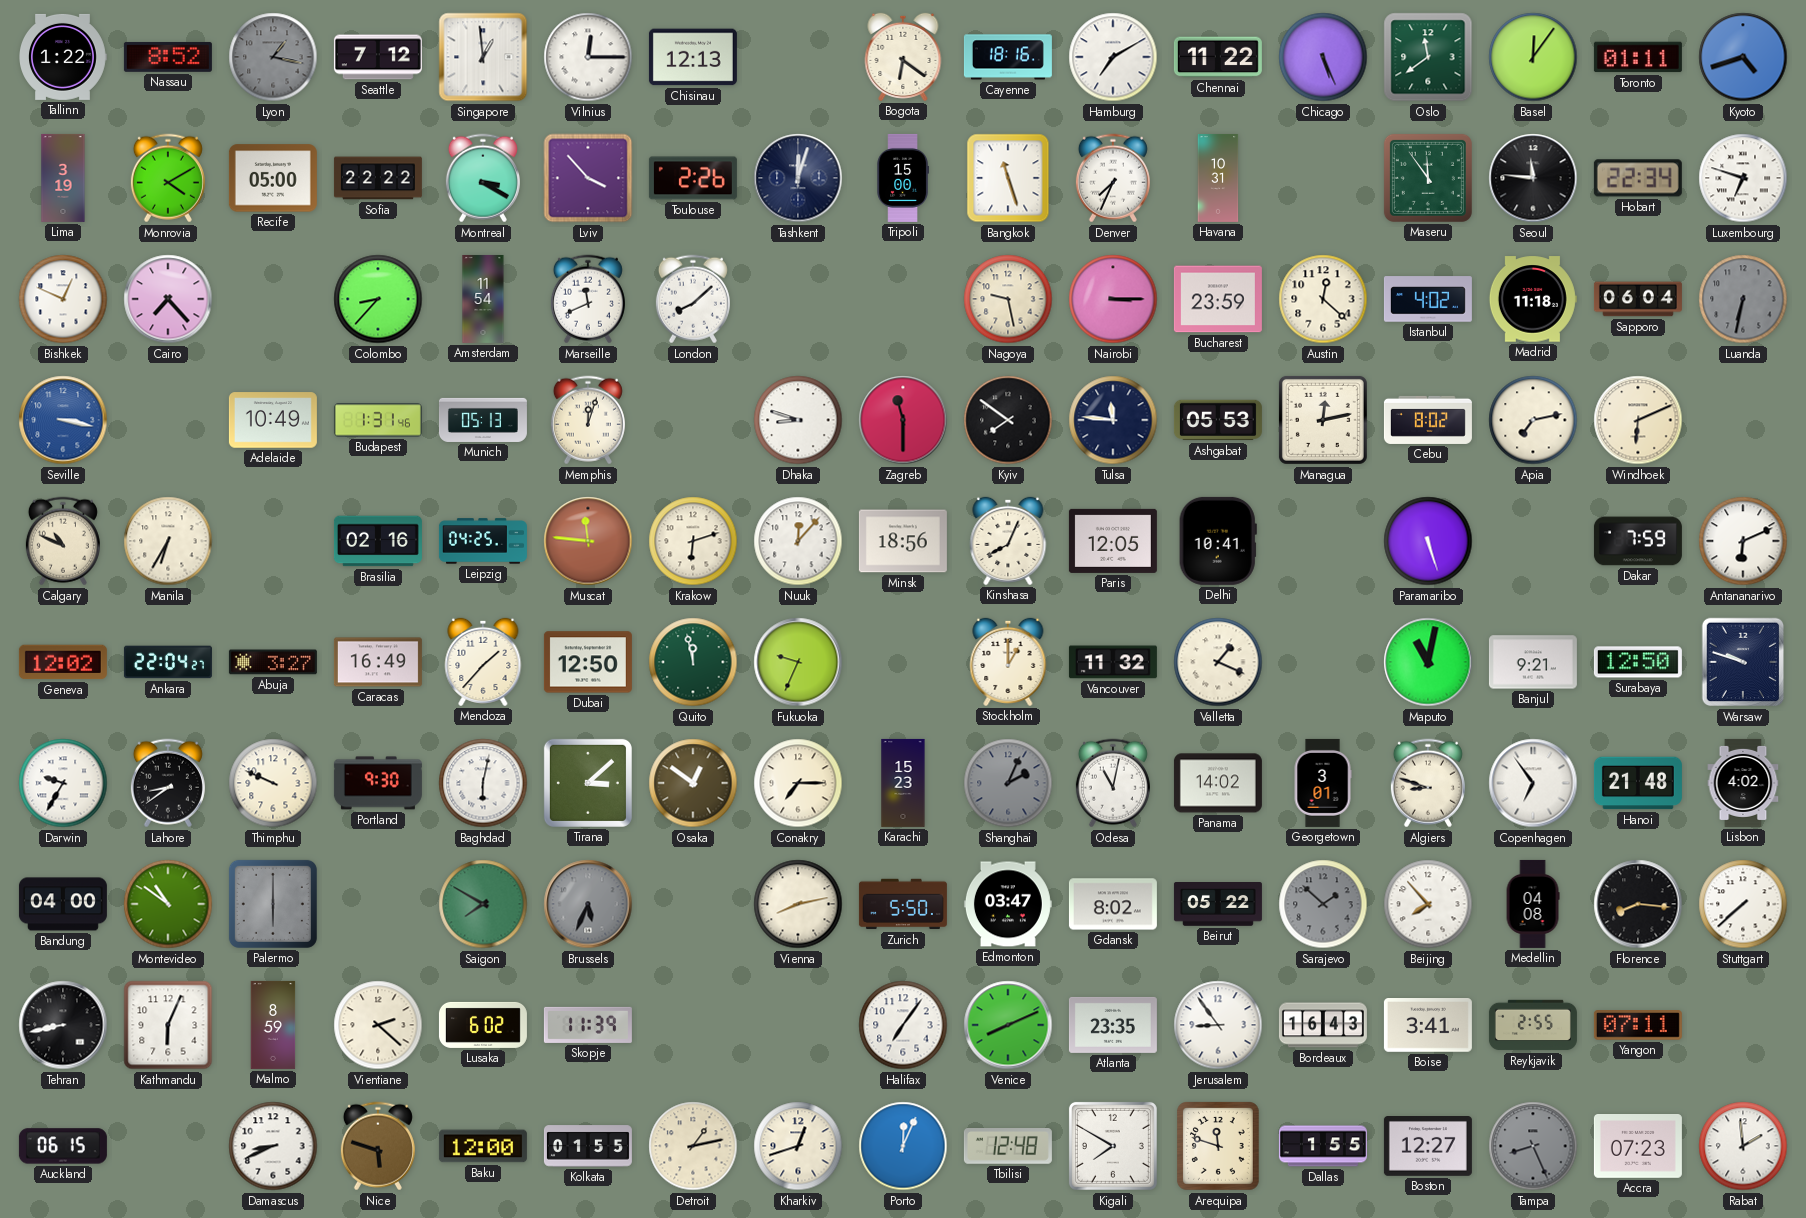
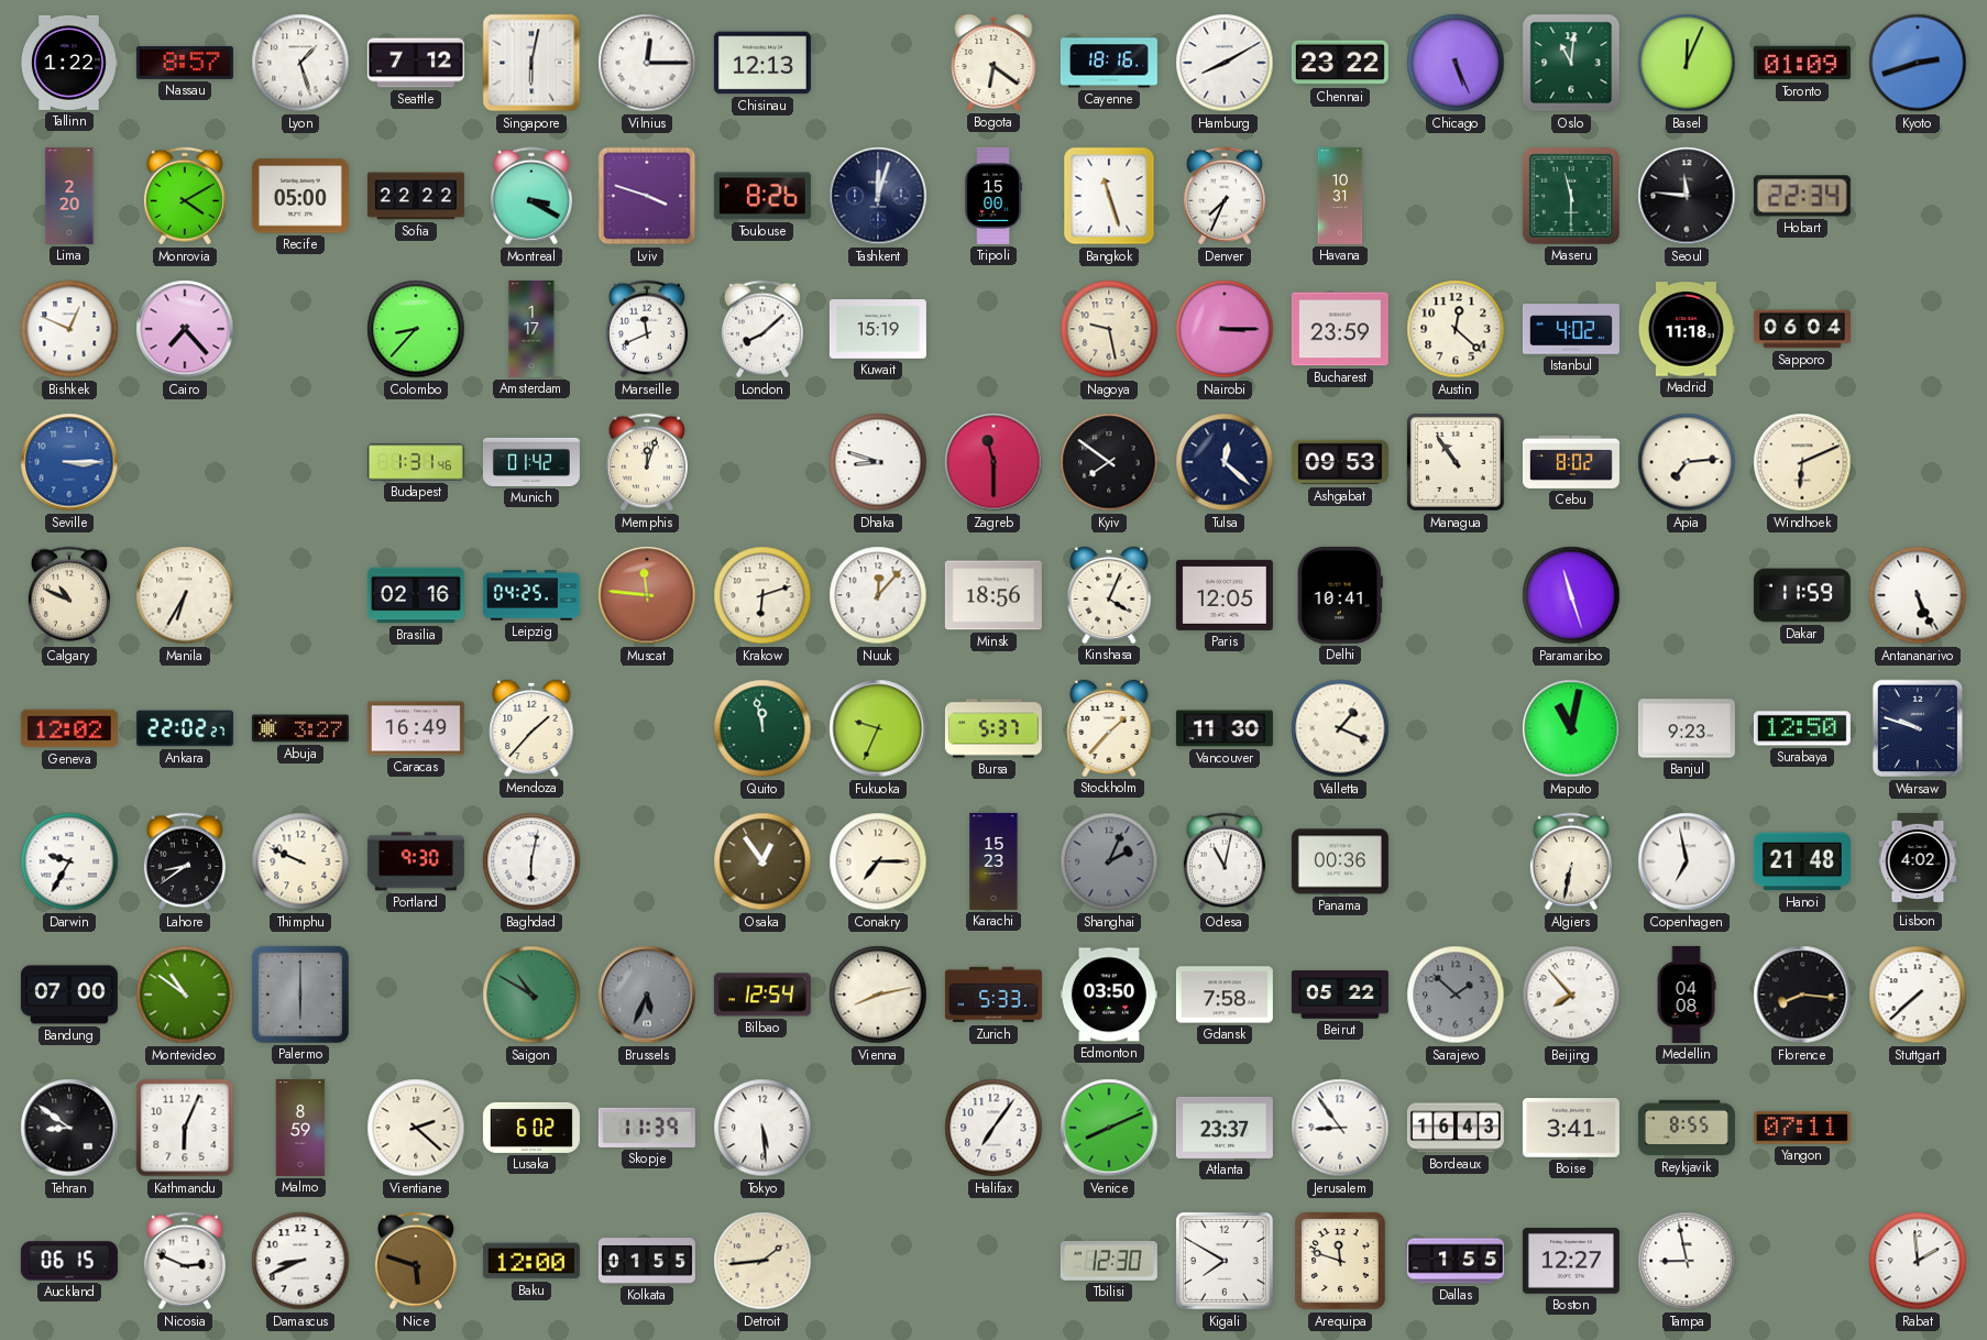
Nassau: 8:52 -> 8:57
Lyon: 1:17 -> 1:27
Lyon dial: grey -> white
Singapore: 12:59 -> 6:02
Hamburg: 7:10 -> 8:10
Chennai: 11:22 -> 23:22
Oslo: 11:39 -> 11:01
Basel: 12:06 -> 12:04
Toronto: 01:11 -> 01:09
Kyoto: 4:42 -> 2:42
Lima: 3:19 -> 2:20
Lviv: 3:53 -> 3:48
Toulouse: 2:26 -> 8:26
Maseru: 11:54 -> 11:30
Luxembourg: 6:48 -> none
Amsterdam: 11:54 -> 1:17
Kuwait: none -> 15:19
Luanda: 6:32 -> none
Seville: 3:17 -> 3:15
Adelaide: 10:49 -> none
Munich: 05:13 -> 01:42
Tulsa: 11:46 -> 12:22
Ashgabat: 05:53 -> 09:53
Managua: 12:13 -> 10:54
Apia: 7:13 -> 7:14
Kinshasa: 8:04 -> 4:04
Paramaribo: 5:27 -> 11:27
Dakar: 7:59 -> 11:59
Antananarivo: 6:11 -> 5:26
Ankara: 22:04 -> 22:02
Dubai: 12:50 -> none
Bursa: none -> 5:37
Stockholm: 1:00 -> 1:37
Vancouver: 11:32 -> 11:30
Banjul: 9:21 -> 9:23
Tirana: 3:08 -> none
Osaka: 12:51 -> 12:54
Panama: 14:02 -> 00:36
Georgetown: 3:01 -> none
Algiers: 8:48 -> 6:32
Copenhagen: 6:54 -> 6:58
Bandung: 04:00 -> 07:00
Saigon: 7:50 -> 10:50
Bilbao: none -> 12:54
Zurich: 5:50 -> 5:33
Edmonton: 03:47 -> 03:50
Gdansk: 8:02 -> 7:58
Tehran: 8:43 -> 8:51
Tokyo: none -> 5:29
Atlanta: 23:35 -> 23:37
Reykjavik: 2:55 -> 8:55
Nicosia: none -> 2:49
Detroit: 1:13 -> 1:44
Kharkiv: 12:42 -> none
Porto: 12:04 -> none
Tbilisi: 12:48 -> 12:30
Tampa: 8:26 -> 8:58
Tampa dial: grey -> white
Accra: 07:23 -> none
